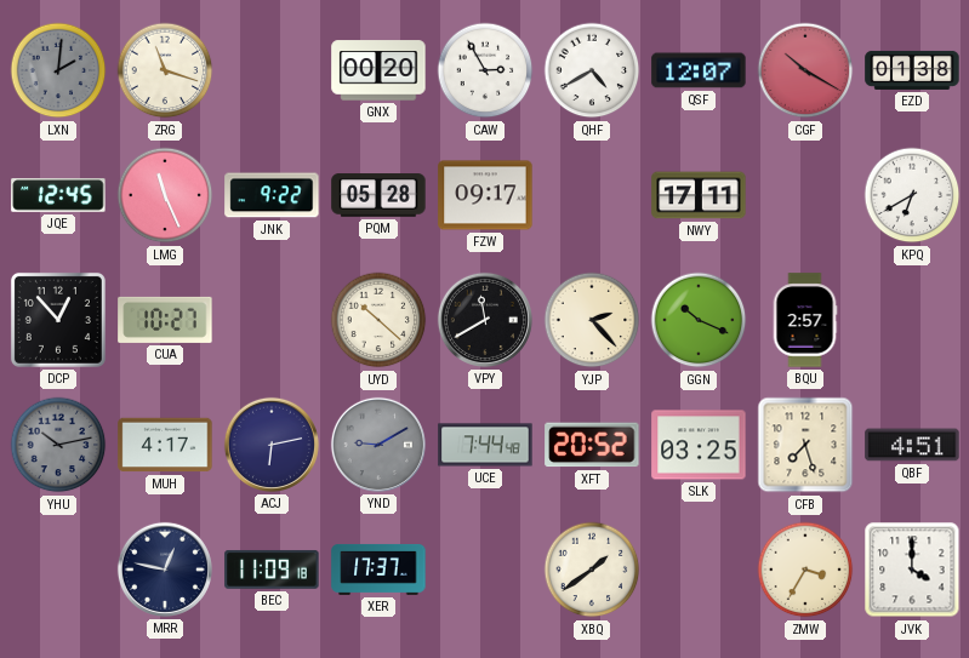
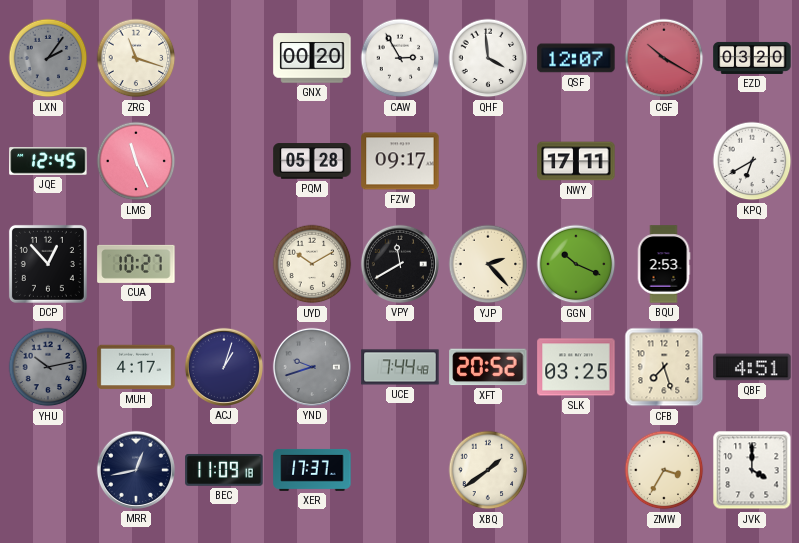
LXN: 2:01 -> 2:06
QHF: 4:40 -> 3:59
EZD: 01:38 -> 03:20
JNK: 9:22 -> none
UYD: 10:22 -> 10:10
BQU: 2:57 -> 2:53
ACJ: 6:13 -> 1:03
YND: 9:10 -> 9:42
MRR: 12:47 -> 12:43
